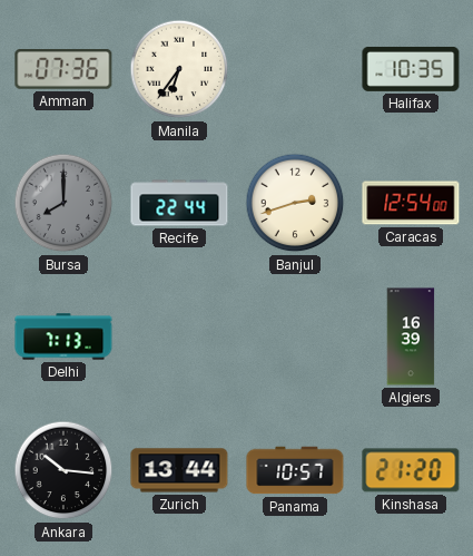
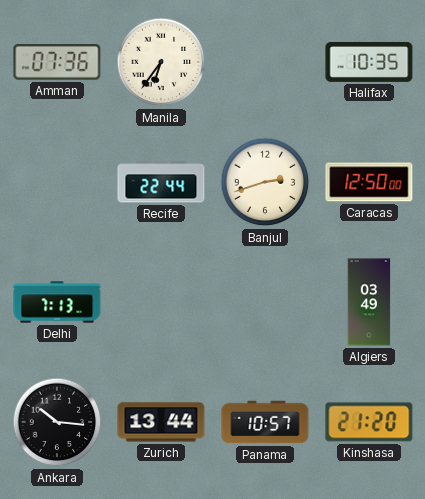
Bursa: 8:00 -> none
Caracas: 12:54 -> 12:50
Algiers: 16:39 -> 03:49
